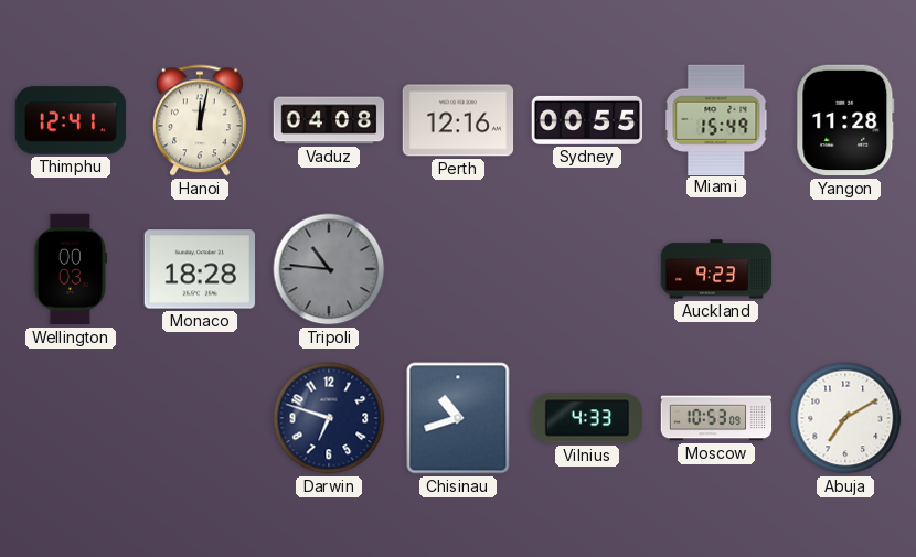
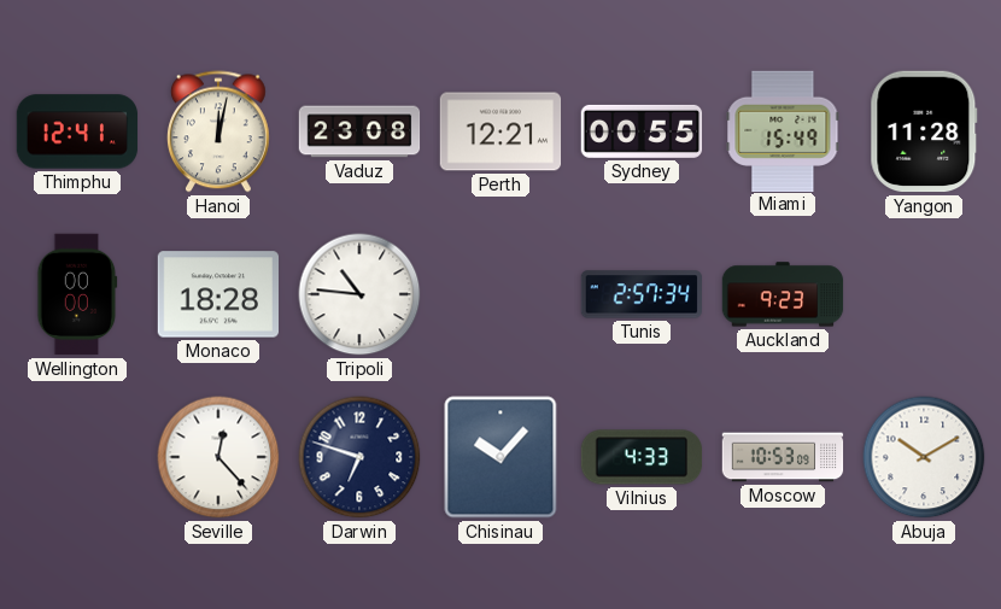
Vaduz: 04:08 -> 23:08
Perth: 12:16 -> 12:21
Wellington: 00:03 -> 00:00
Tripoli dial: grey -> white
Tunis: none -> 2:57
Seville: none -> 12:23
Chisinau: 10:42 -> 10:07
Abuja: 7:10 -> 10:10
